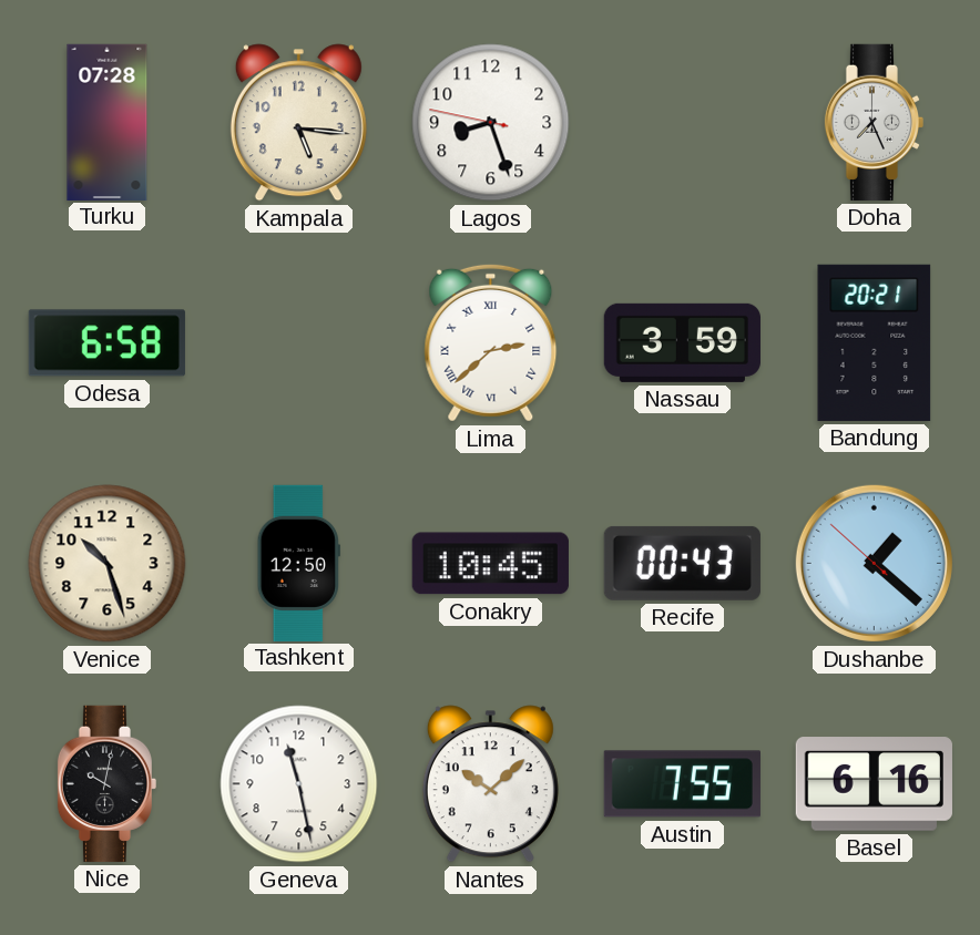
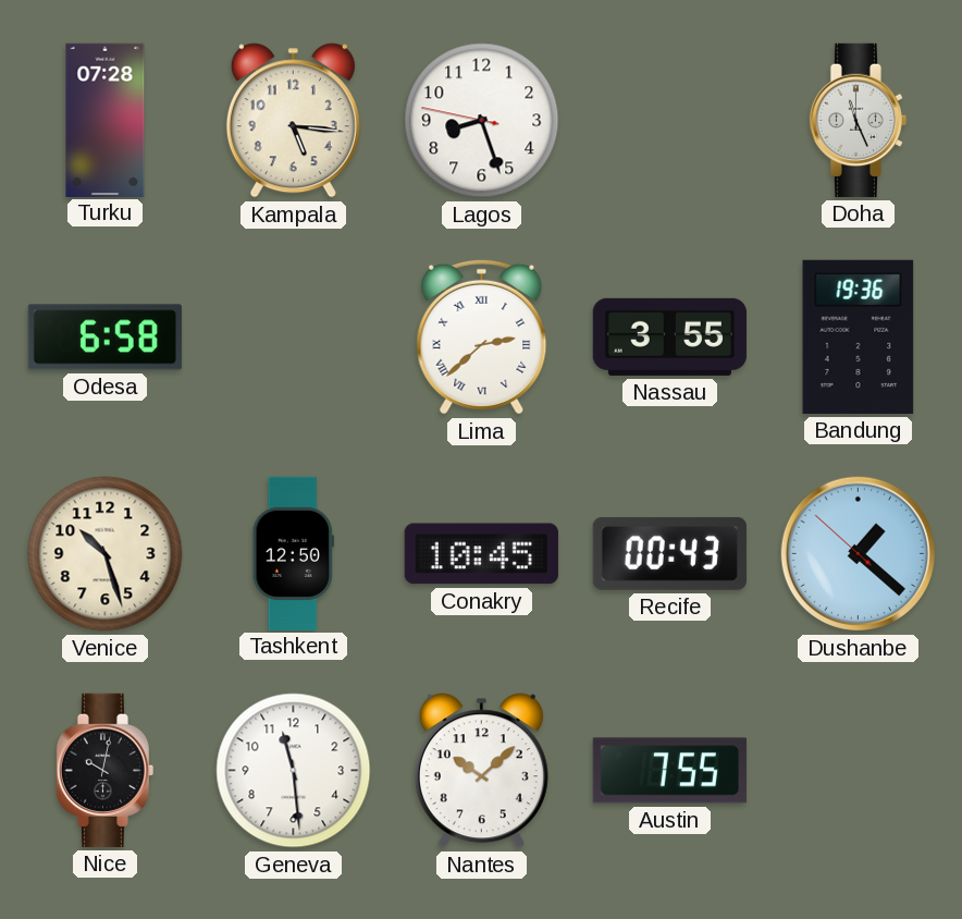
Doha: 7:26 -> 11:26
Nassau: 3:59 -> 3:55
Bandung: 20:21 -> 19:36
Geneva: 11:28 -> 11:29
Basel: 6:16 -> none
